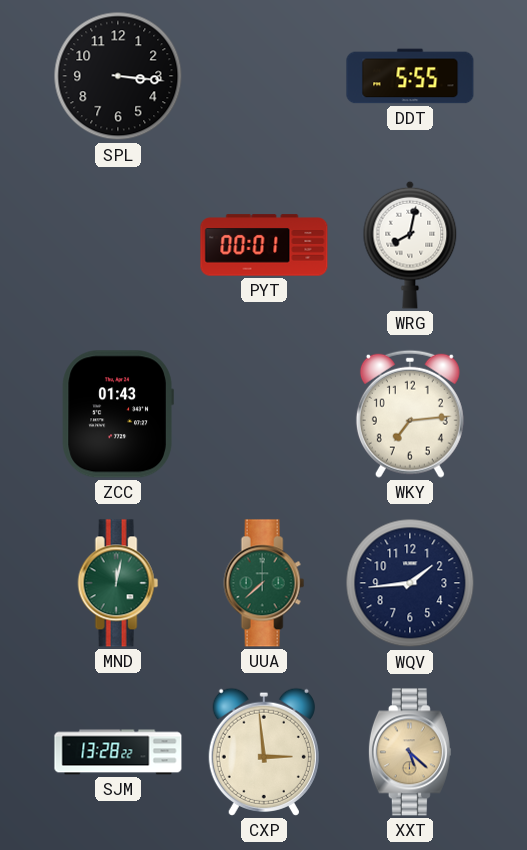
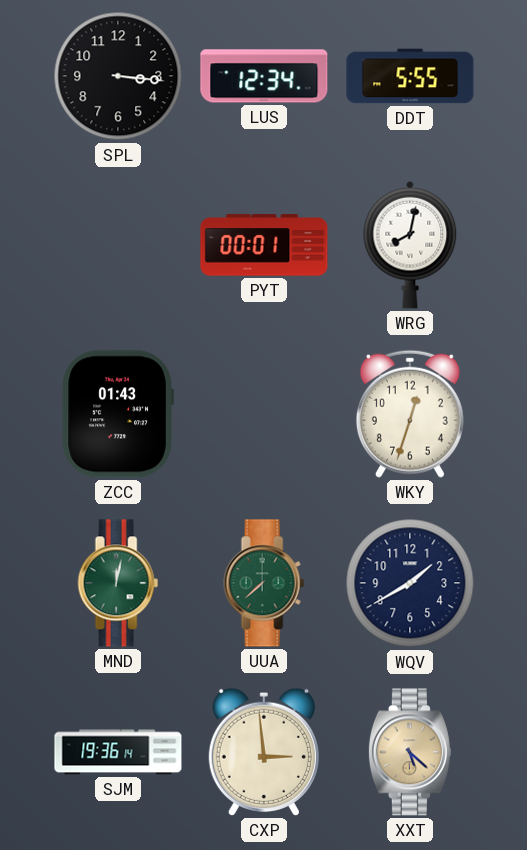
LUS: none -> 12:34
WKY: 7:14 -> 12:33
WQV: 1:44 -> 1:40
SJM: 13:28 -> 19:36
